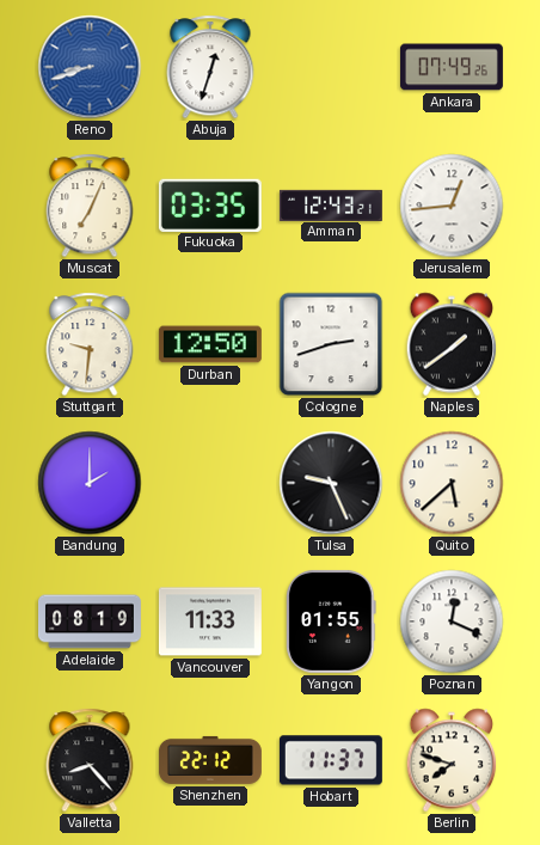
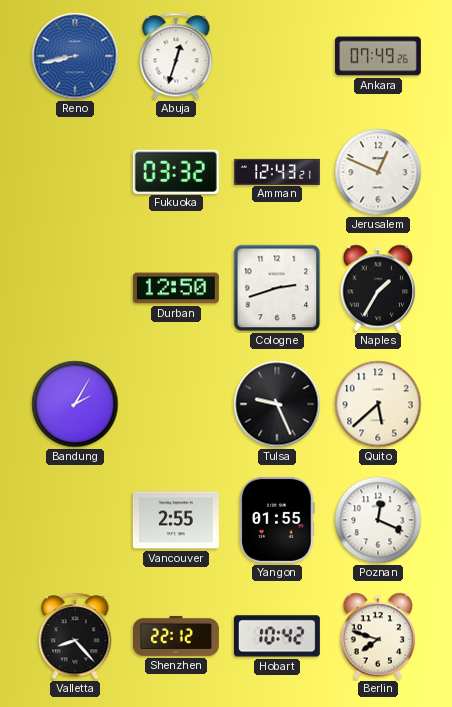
Reno: 8:42 -> 8:43
Muscat: 7:04 -> none
Fukuoka: 03:35 -> 03:32
Jerusalem: 12:44 -> 12:49
Stuttgart: 9:31 -> none
Naples: 1:39 -> 1:35
Bandung: 2:00 -> 2:05
Adelaide: 08:19 -> none
Vancouver: 11:33 -> 2:55
Hobart: 11:37 -> 10:42
